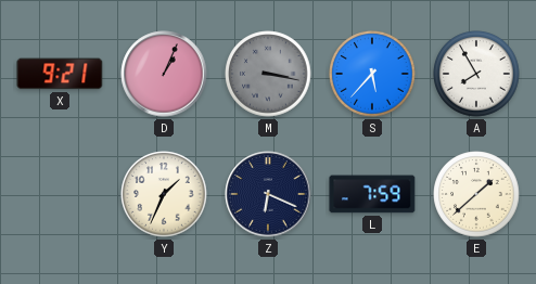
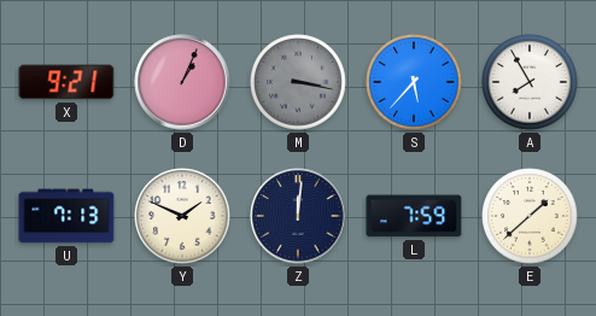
U: none -> 7:13
Y: 1:34 -> 1:49
Z: 6:19 -> 12:01
